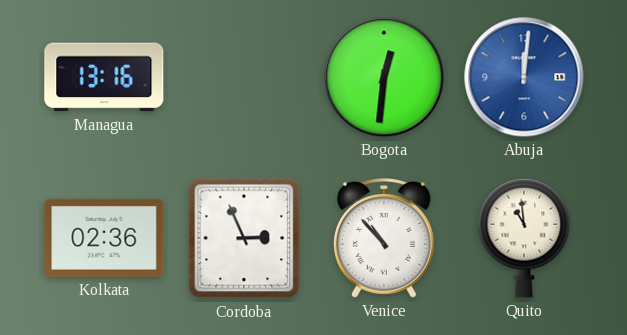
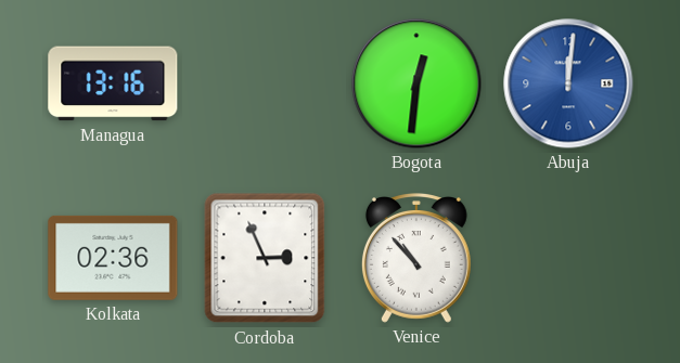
Quito: 10:59 -> none
